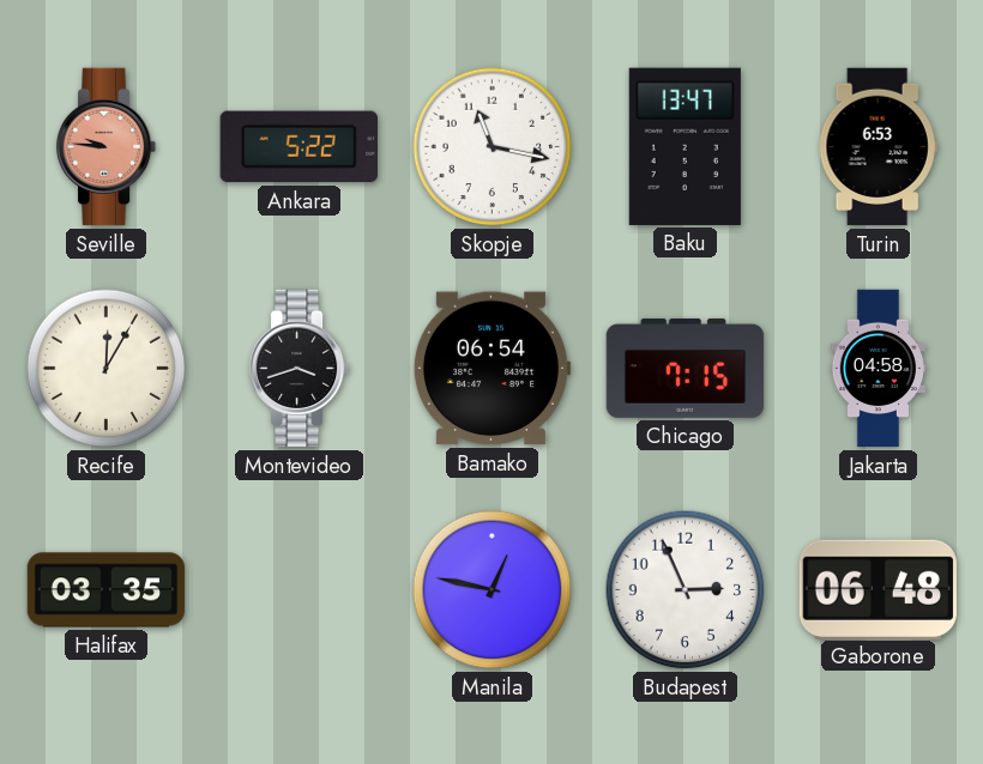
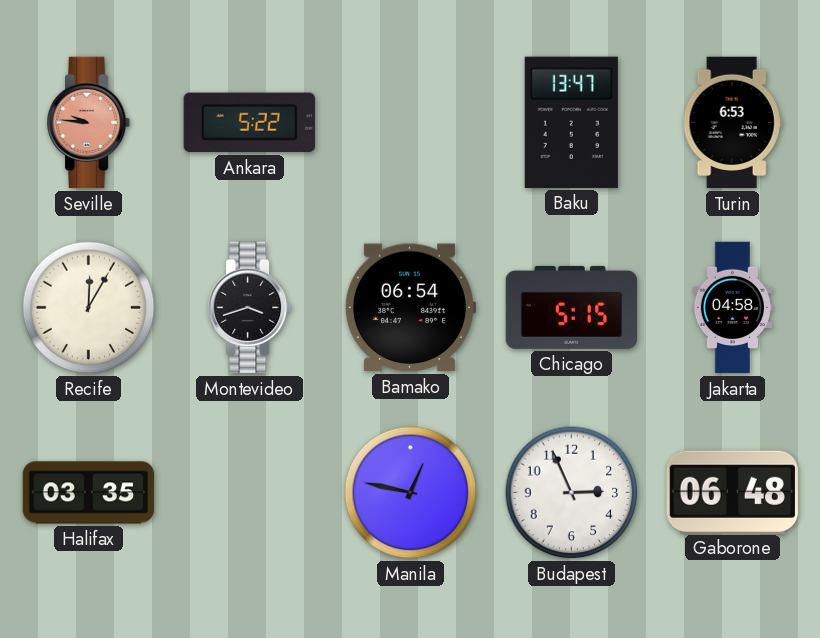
Skopje: 11:17 -> none
Chicago: 7:15 -> 5:15
